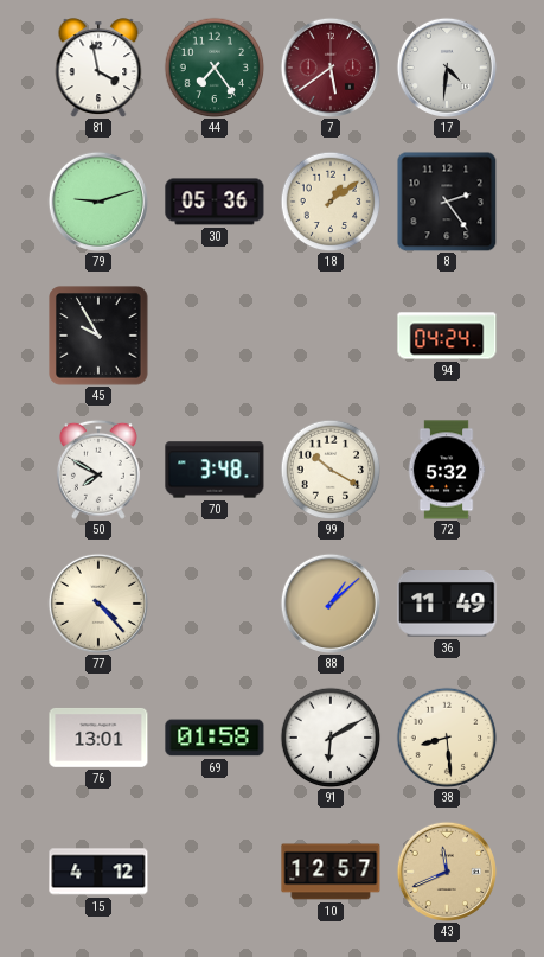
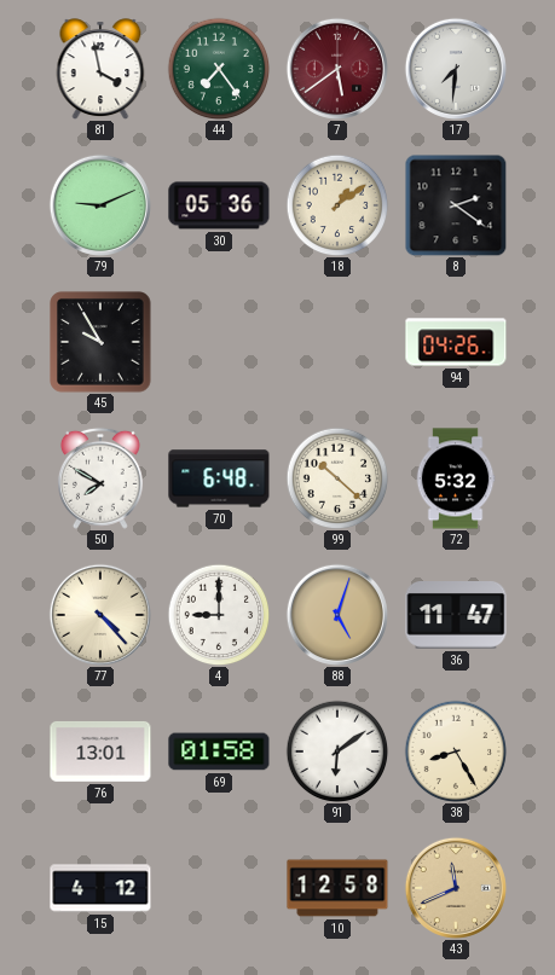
17: 4:31 -> 7:31
79: 9:12 -> 9:11
8: 2:24 -> 2:21
94: 04:24 -> 04:26
70: 3:48 -> 6:48
99: 10:20 -> 10:22
4: none -> 9:00
88: 1:08 -> 5:03
36: 11:49 -> 11:47
91: 6:10 -> 6:09
38: 8:29 -> 8:25
10: 12:57 -> 12:58
